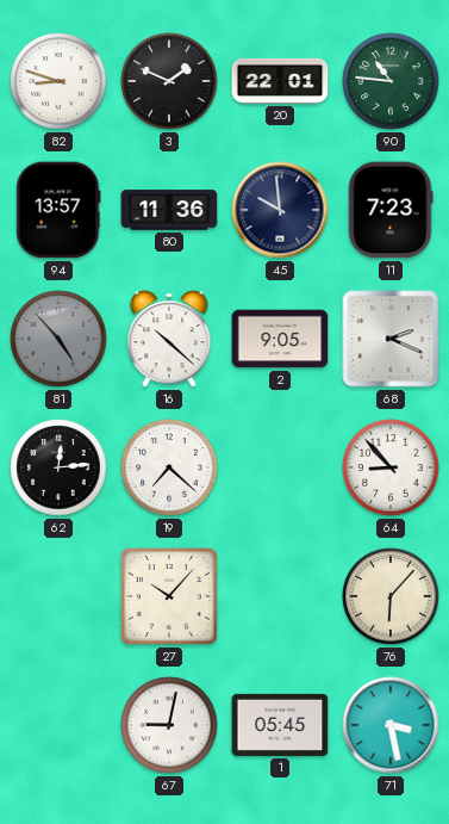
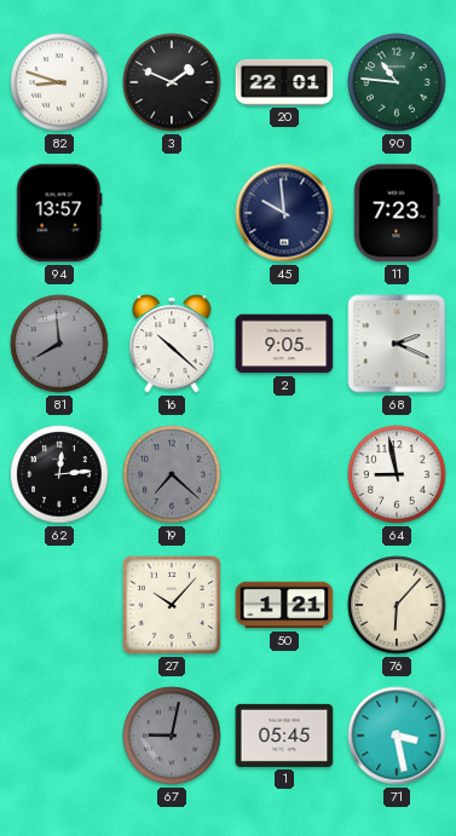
80: 11:36 -> none
81: 4:53 -> 7:59
19 dial: white -> grey
64: 8:53 -> 8:58
50: none -> 1:21
67 dial: white -> grey
